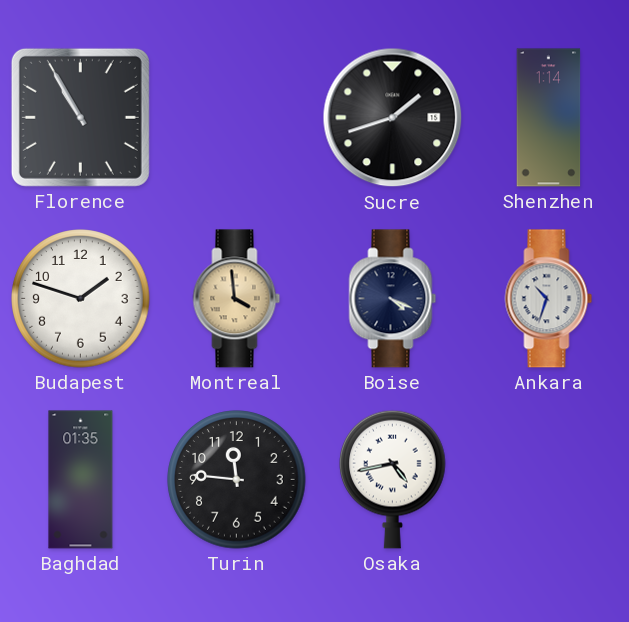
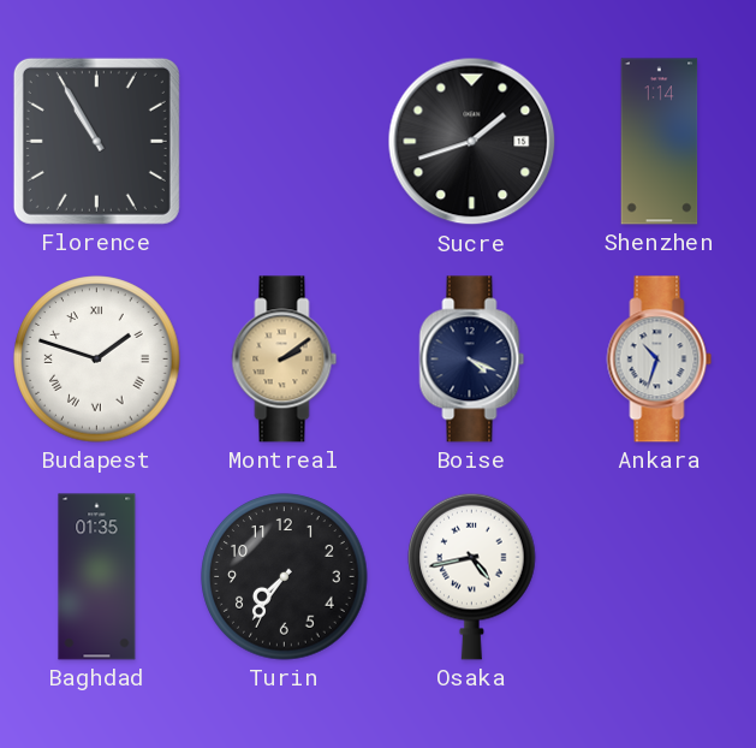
Budapest numerals: Arabic -> Roman
Montreal: 3:59 -> 2:09
Turin: 11:46 -> 7:36
